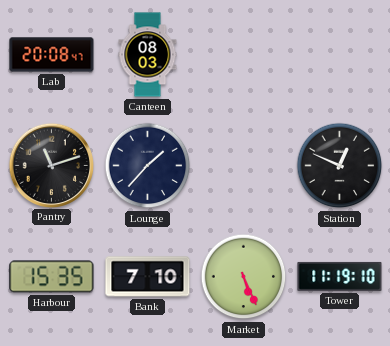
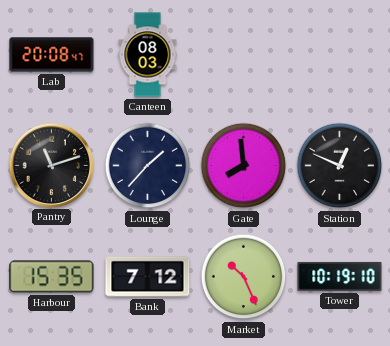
Gate: none -> 7:59
Bank: 7:10 -> 7:12
Market: 5:26 -> 10:26
Tower: 11:19 -> 10:19
